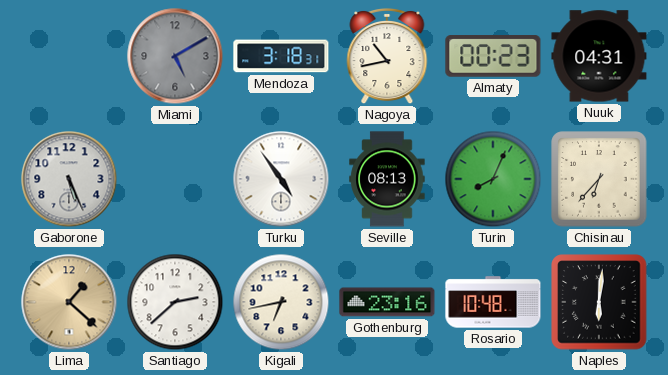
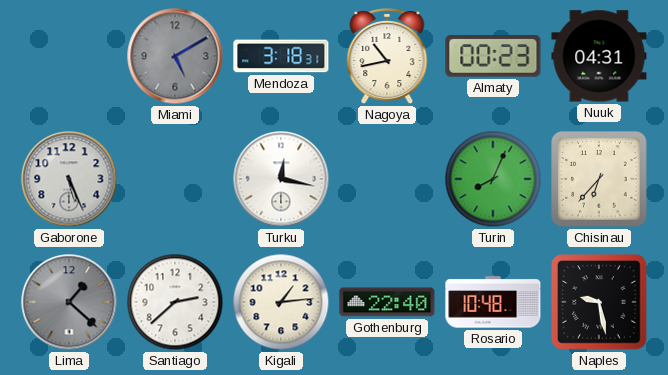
Turku: 4:54 -> 12:17
Seville: 08:13 -> none
Lima dial: champagne -> grey
Kigali: 6:43 -> 1:14
Gothenburg: 23:16 -> 22:40
Naples: 6:01 -> 9:28
